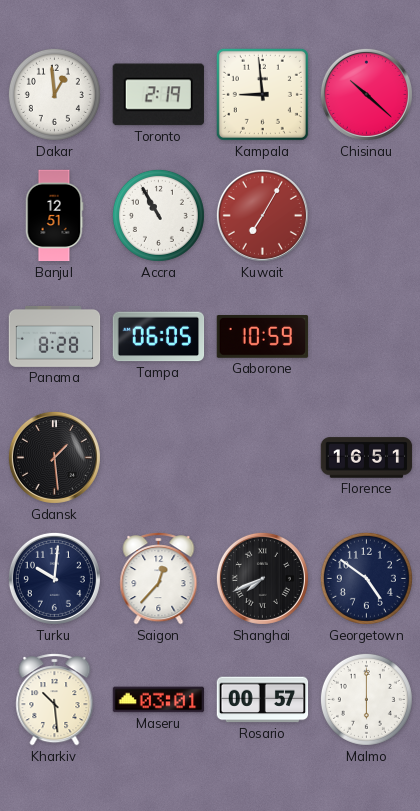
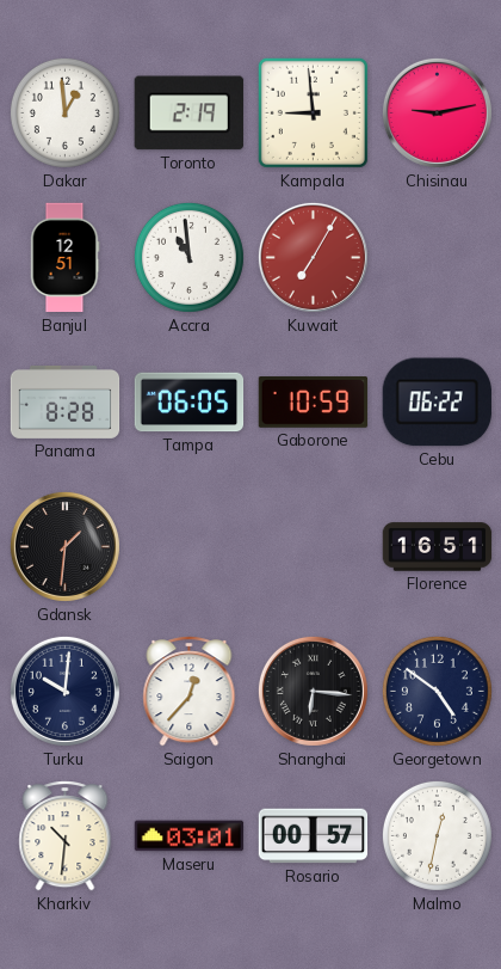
Chisinau: 10:22 -> 9:13
Accra: 10:55 -> 10:59
Cebu: none -> 06:22
Gdansk: 1:29 -> 1:31
Shanghai: 7:41 -> 6:16
Kharkiv: 10:29 -> 10:31
Malmo: 6:00 -> 12:32
